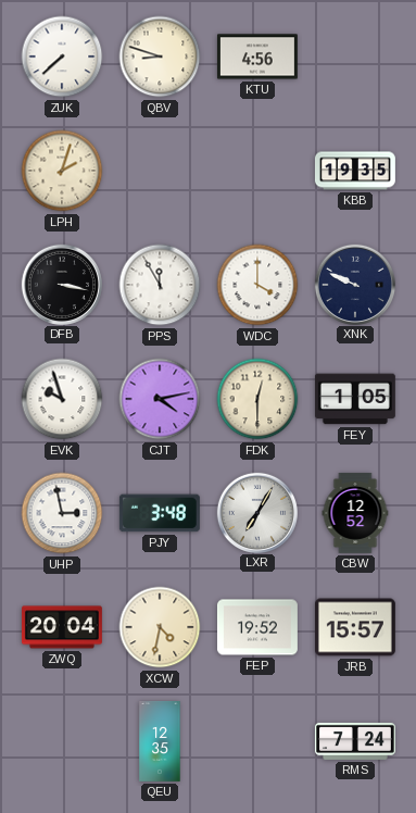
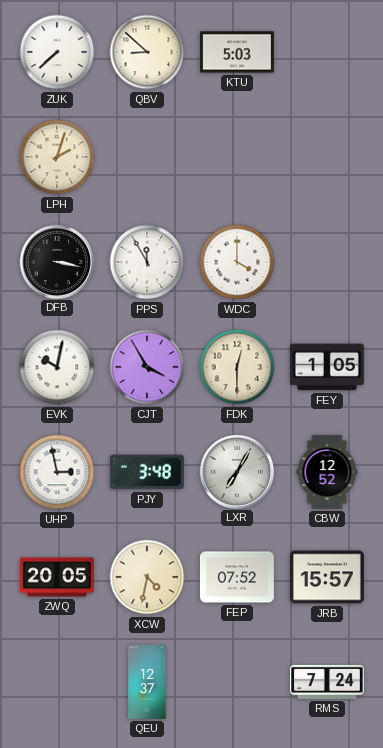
QBV: 8:48 -> 8:52
KTU: 4:56 -> 5:03
KBB: 19:35 -> none
XNK: 9:49 -> none
EVK: 9:57 -> 10:02
CJT: 4:13 -> 3:55
ZWQ: 20:04 -> 20:05
FEP: 19:52 -> 07:52
QEU: 12:35 -> 12:37
